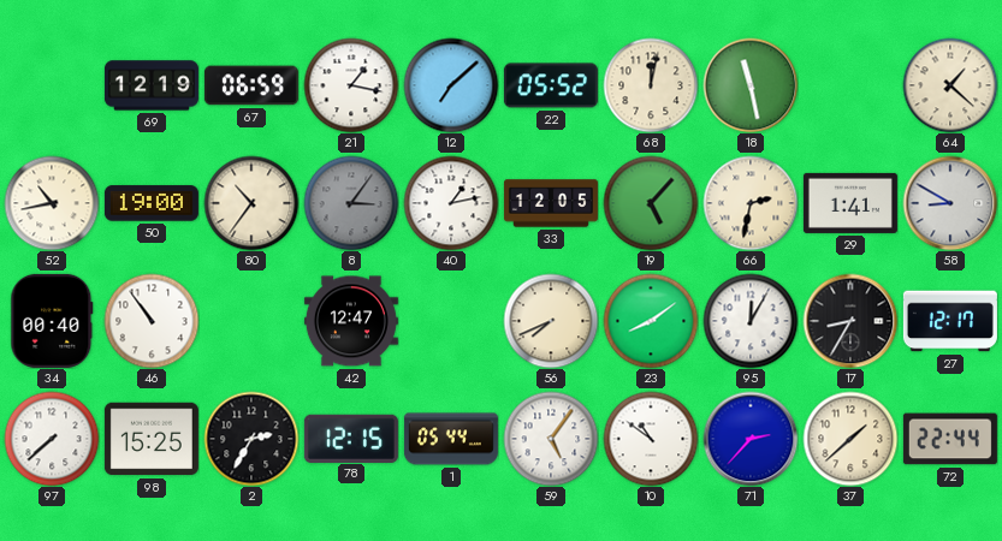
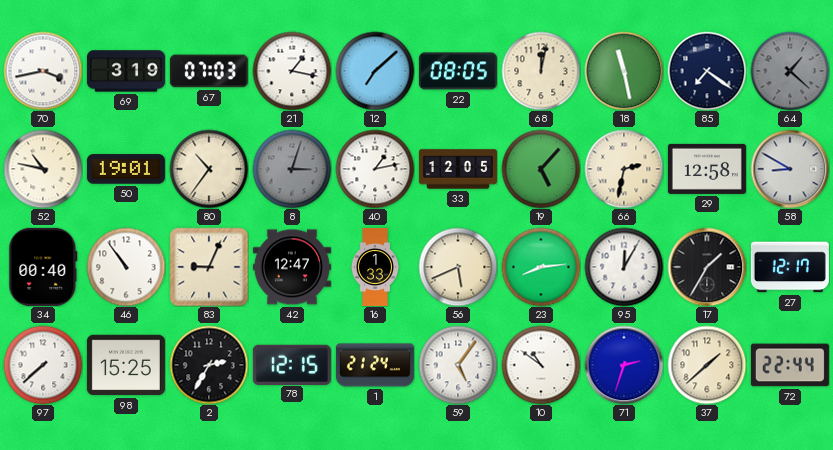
70: none -> 3:43
69: 12:19 -> 3:19
67: 06:59 -> 07:03
22: 05:52 -> 08:05
85: none -> 7:21
64 dial: cream -> grey
52: 10:43 -> 10:47
50: 19:00 -> 19:01
8: 3:06 -> 3:03
29: 1:41 -> 12:58
83: none -> 9:04
16: none -> 1:33
56: 7:41 -> 5:41
23: 8:09 -> 8:14
17: 8:35 -> 1:35
1: 05:44 -> 21:24
71: 2:37 -> 2:33
